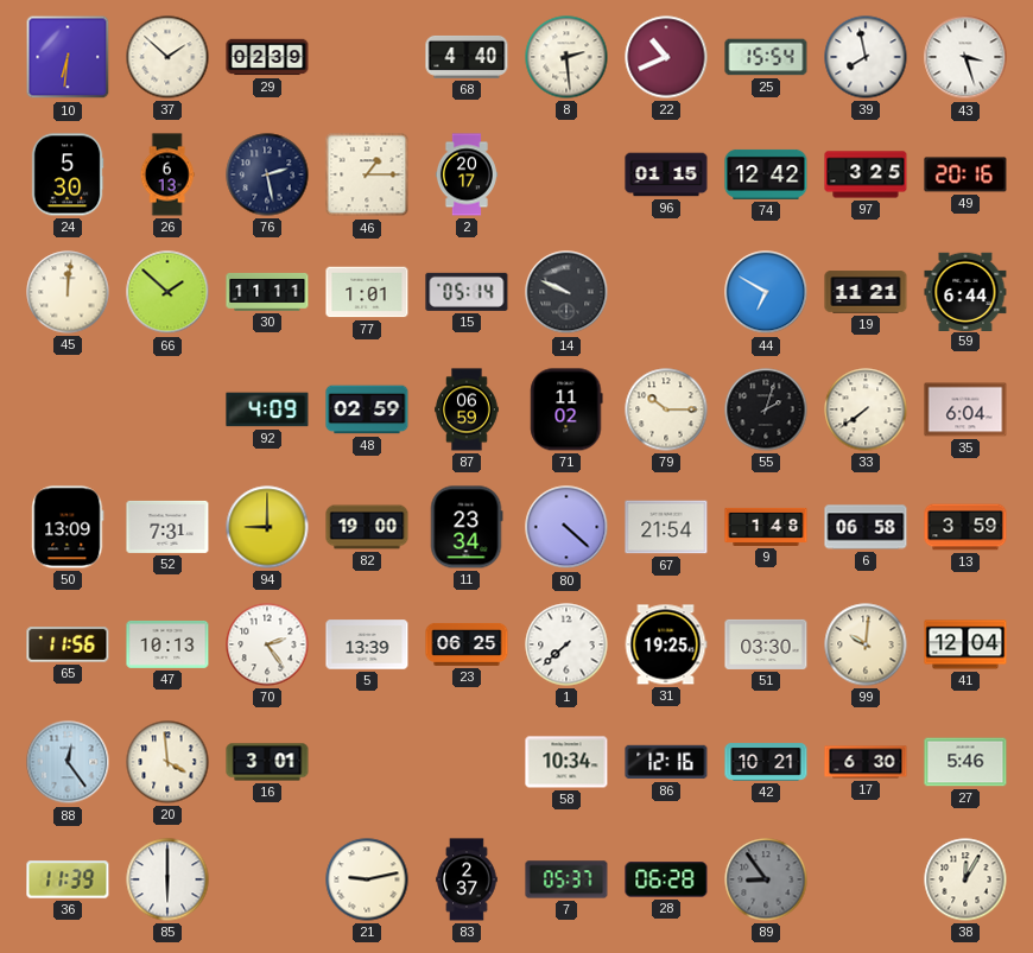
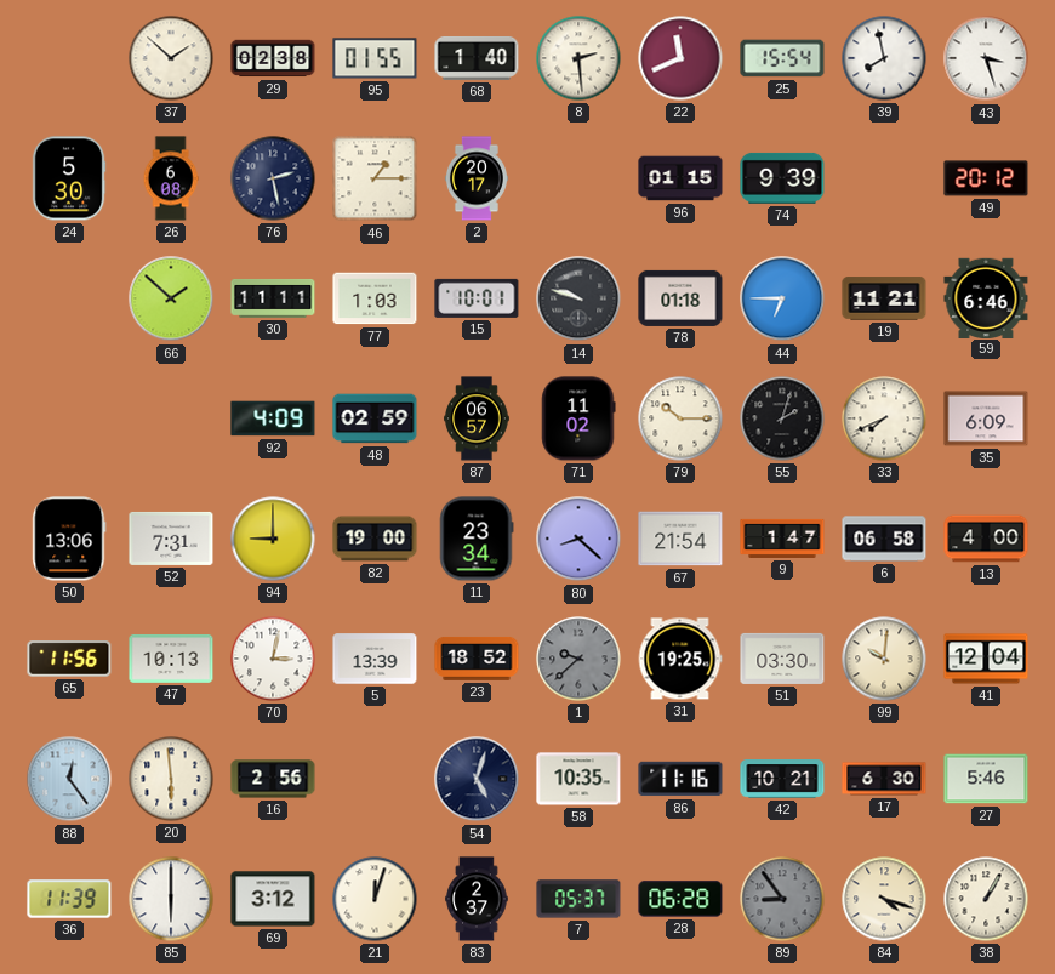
10: 6:31 -> none
29: 02:39 -> 02:38
95: none -> 01:55
68: 4:40 -> 1:40
22: 10:41 -> 11:41
26: 6:13 -> 6:08
74: 12:42 -> 9:39
97: 3:25 -> none
49: 20:16 -> 20:12
45: 12:01 -> none
77: 1:01 -> 1:03
15: 05:14 -> 10:01
14: 9:49 -> 9:48
78: none -> 01:18
44: 6:50 -> 6:45
59: 6:44 -> 6:46
87: 06:59 -> 06:57
33: 7:39 -> 7:41
35: 6:04 -> 6:09
50: 13:09 -> 13:06
80: 4:22 -> 8:22
9: 1:48 -> 1:47
13: 3:59 -> 4:00
70: 2:24 -> 3:02
23: 06:25 -> 18:52
1: 7:38 -> 9:38
1 dial: white -> grey
20: 3:59 -> 5:59
16: 3:01 -> 2:56
54: none -> 5:03
58: 10:34 -> 10:35
86: 12:16 -> 11:16
69: none -> 3:12
21: 9:13 -> 12:03
84: none -> 4:18
38: 12:05 -> 1:05
